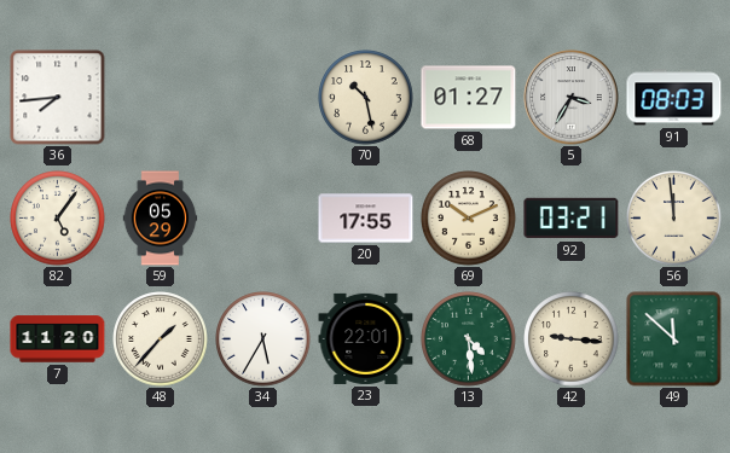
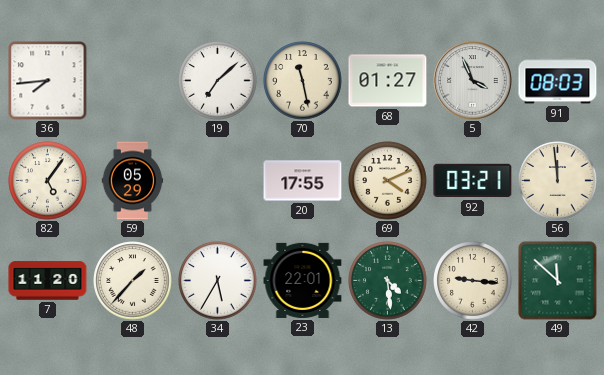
19: none -> 7:08
70: 10:28 -> 11:28
5: 3:35 -> 3:56
69: 10:11 -> 4:11
